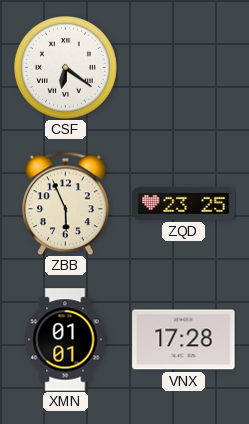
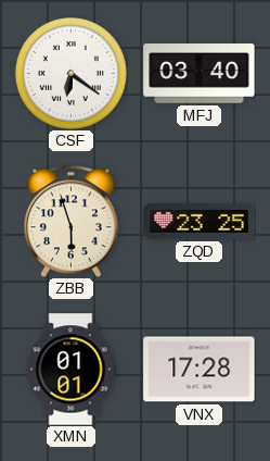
MFJ: none -> 03:40
ZBB: 5:56 -> 5:57
